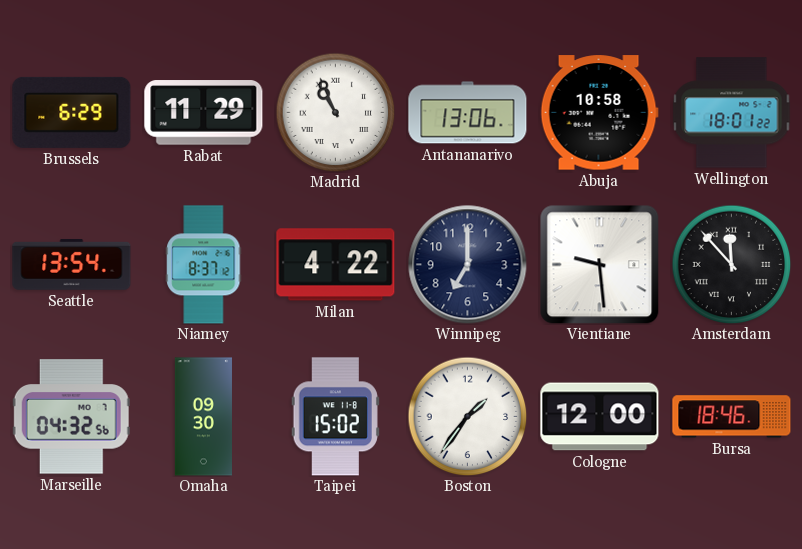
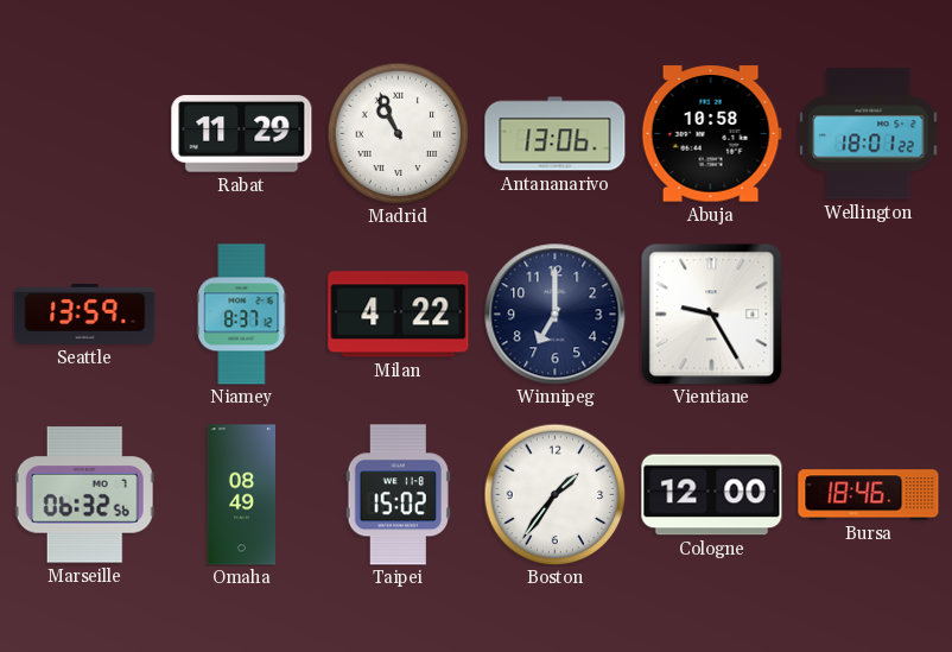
Brussels: 6:29 -> none
Seattle: 13:54 -> 13:59
Vientiane: 9:29 -> 9:25
Amsterdam: 11:53 -> none
Marseille: 04:32 -> 06:32
Omaha: 09:30 -> 08:49
